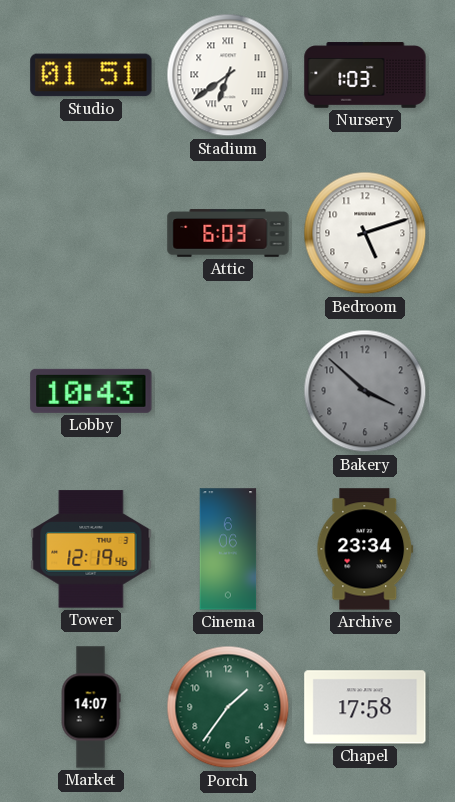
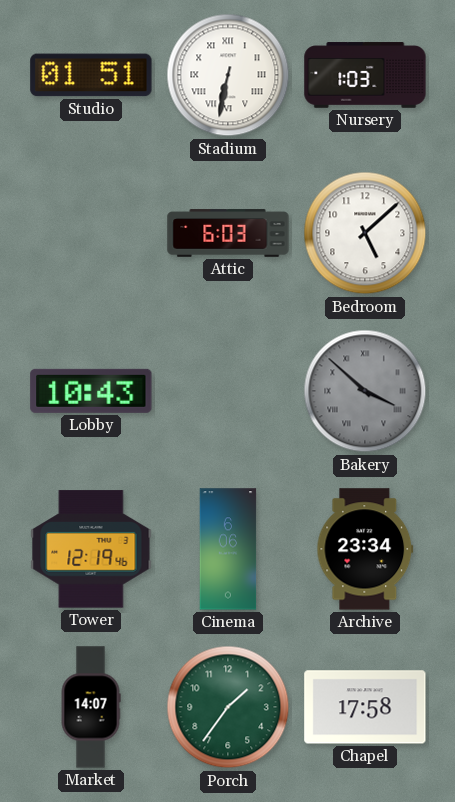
Stadium: 6:39 -> 6:32
Bedroom: 5:12 -> 5:08
Bakery numerals: Arabic -> Roman
